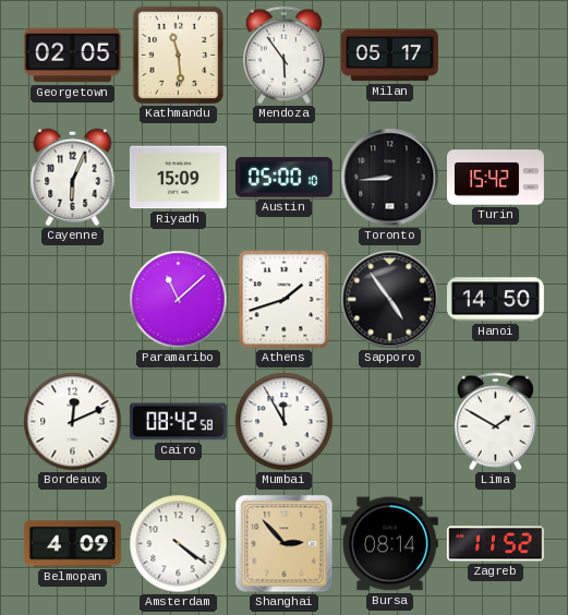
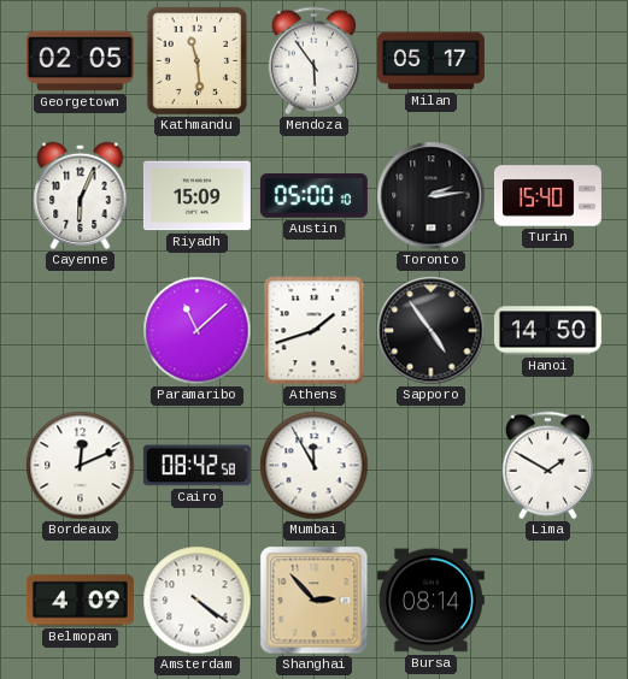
Toronto: 8:44 -> 2:14
Turin: 15:42 -> 15:40
Zagreb: 11:52 -> none
